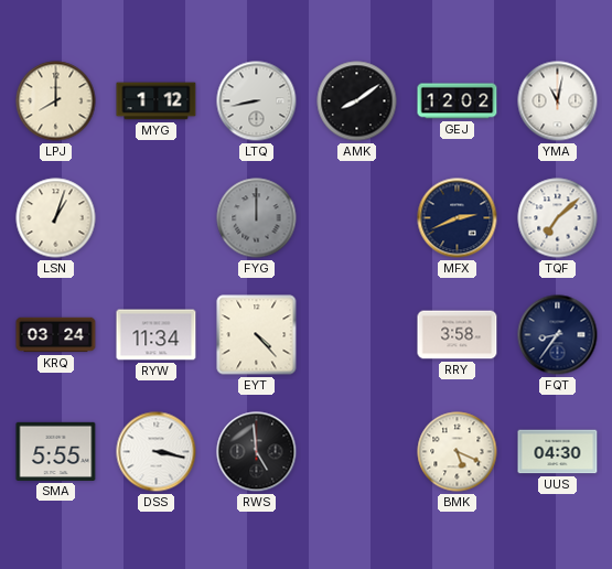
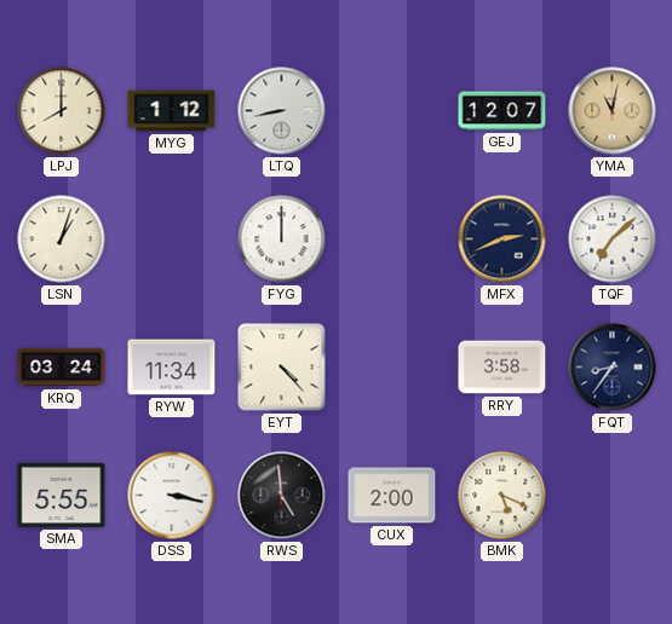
AMK: 8:09 -> none
GEJ: 12:02 -> 12:07
YMA dial: white -> champagne
FYG dial: grey -> white
CUX: none -> 2:00
UUS: 04:30 -> none
